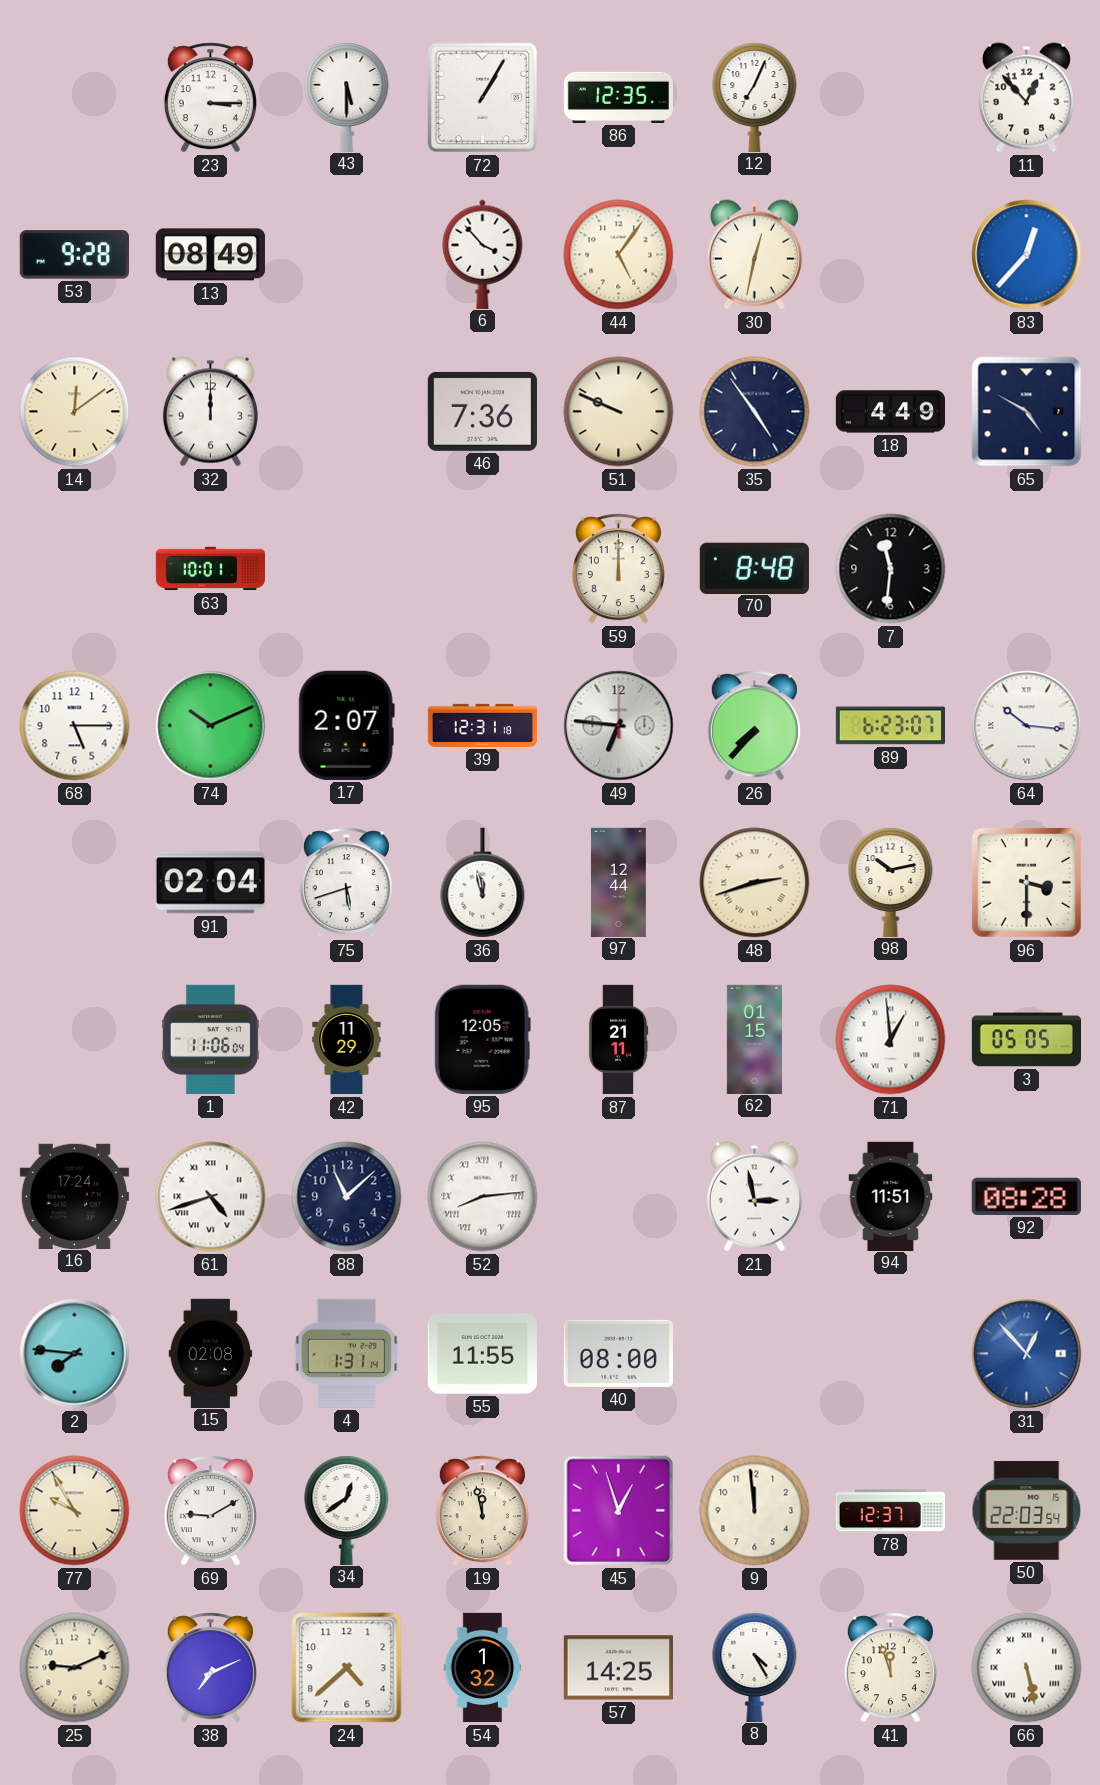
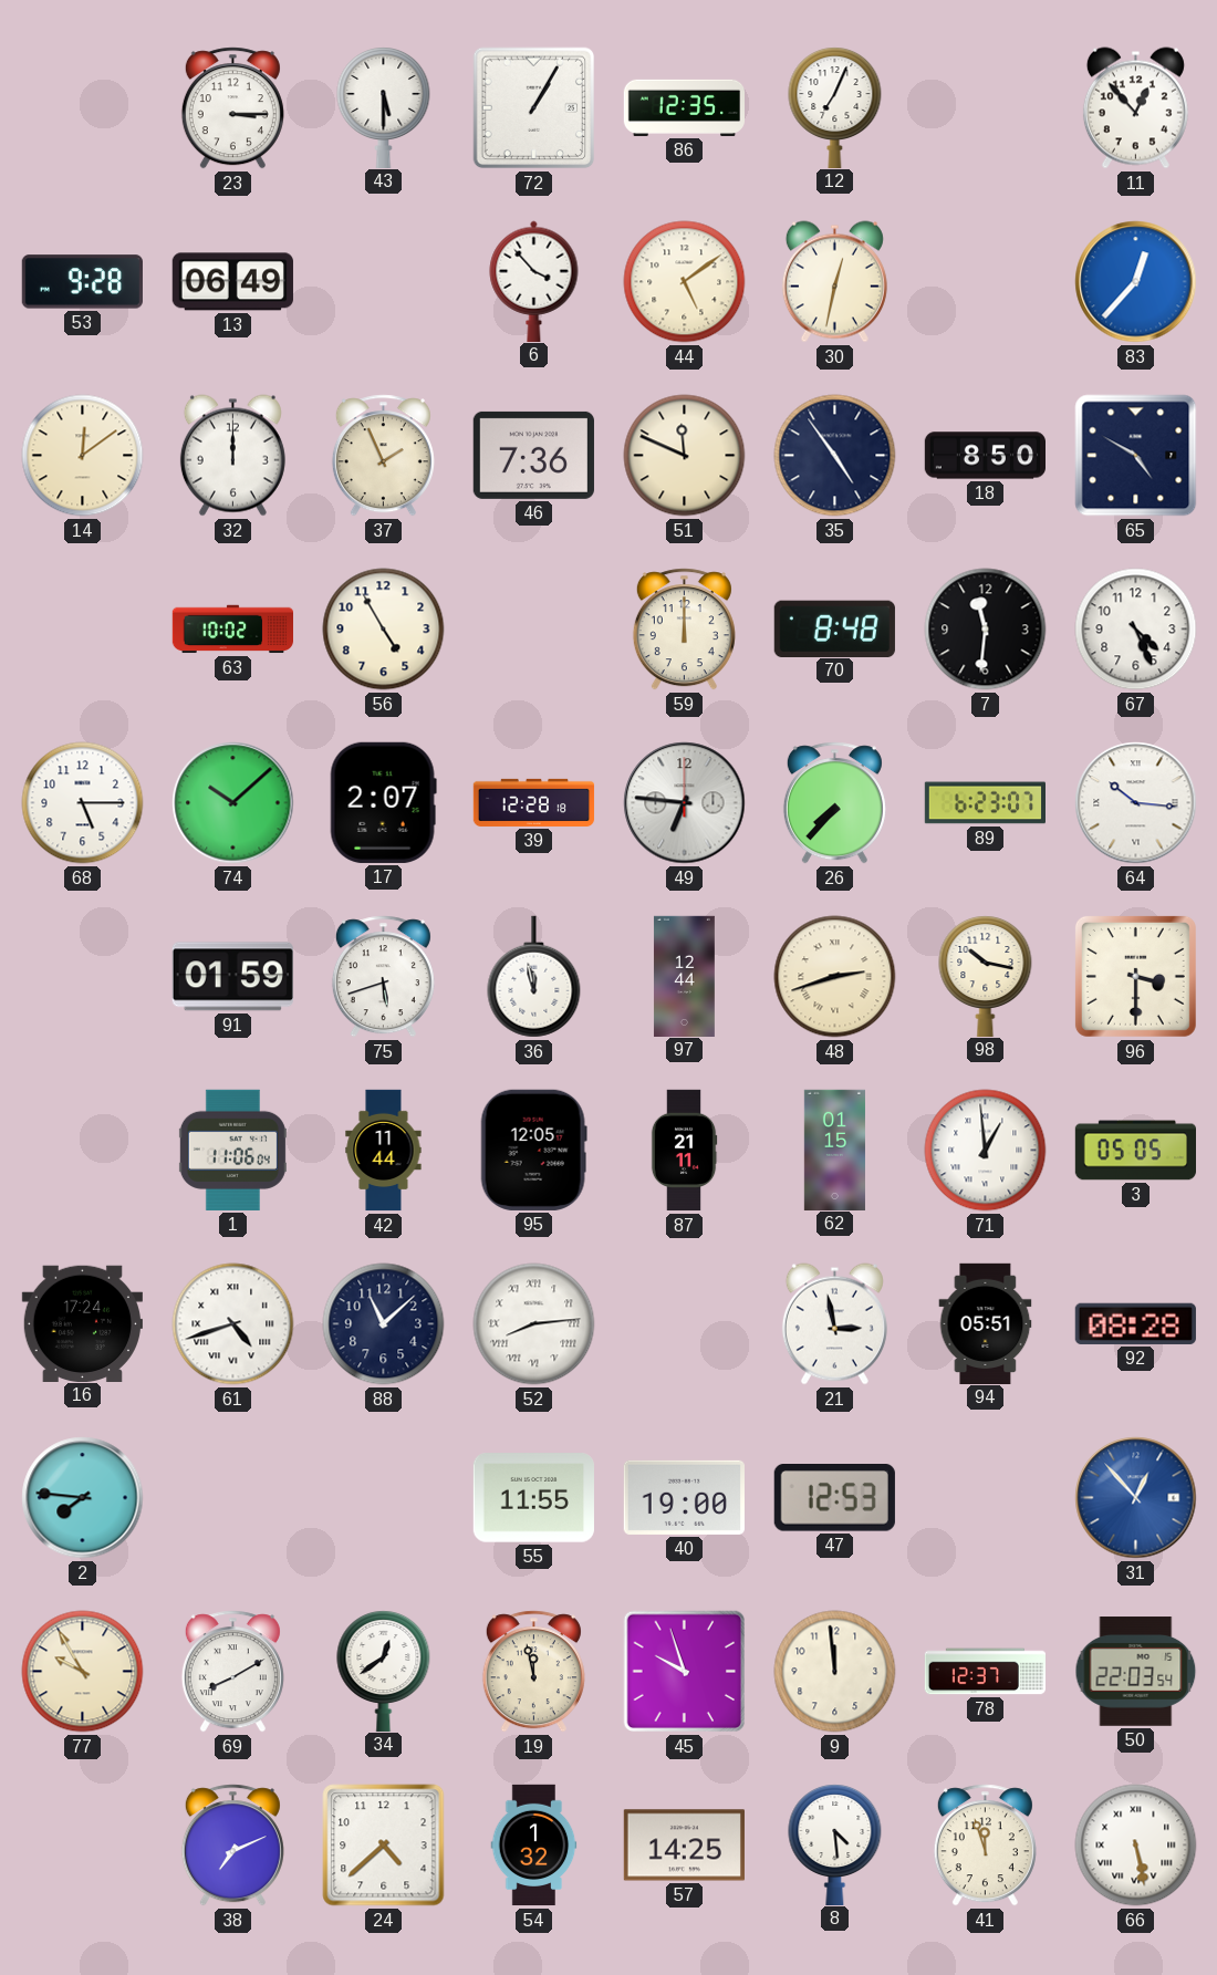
13: 08:49 -> 06:49
44: 5:06 -> 5:09
37: none -> 1:56
51: 9:49 -> 11:49
18: 4:49 -> 8:50
63: 10:01 -> 10:02
56: none -> 4:55
67: none -> 4:26
74: 10:11 -> 10:08
39: 12:31 -> 12:28
91: 02:04 -> 01:59
98: 10:13 -> 10:17
42: 11:29 -> 11:44
94: 11:51 -> 05:51
15: 02:08 -> none
4: 1:31 -> none
40: 08:00 -> 19:00
47: none -> 12:53
69: 9:10 -> 8:10
45: 12:57 -> 9:57
25: 9:11 -> none
8: 4:25 -> 4:29
